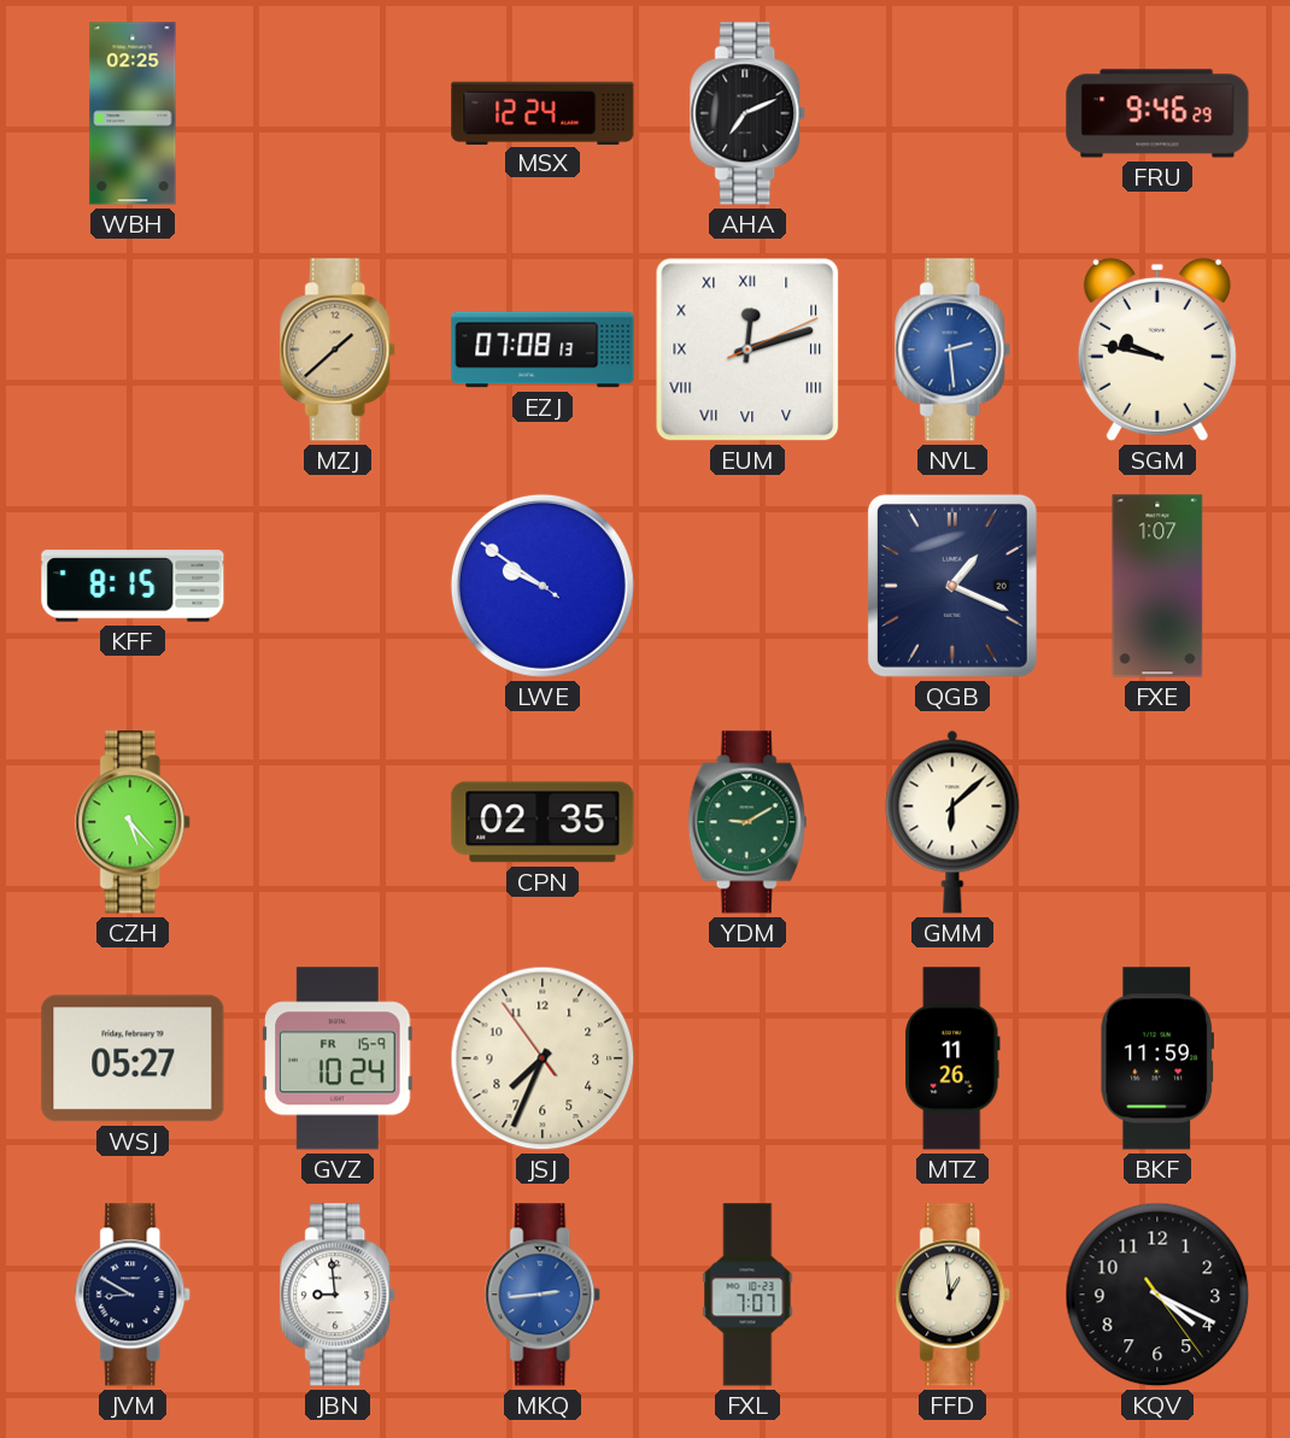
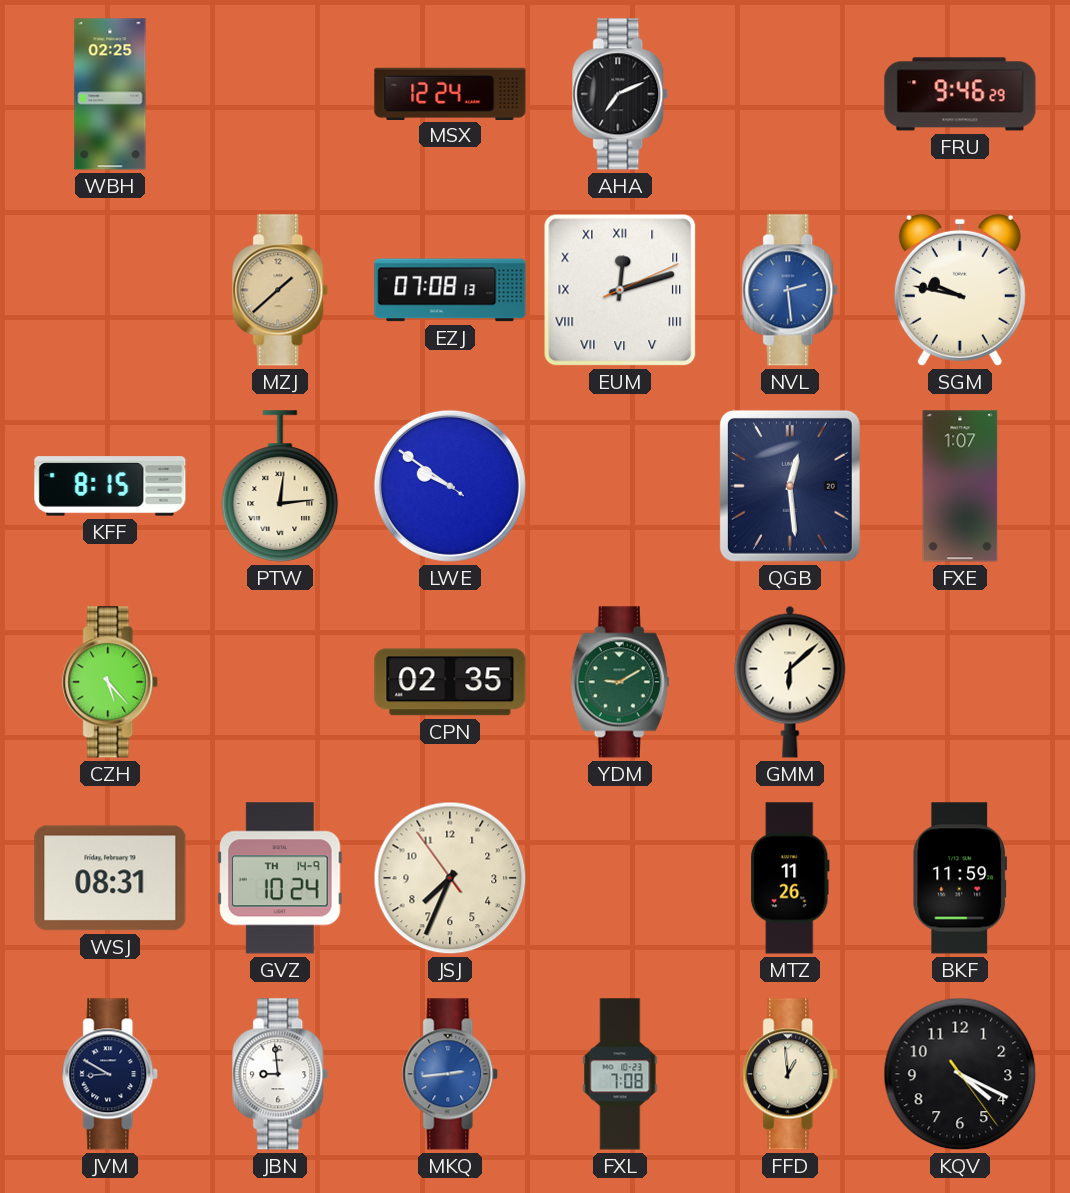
PTW: none -> 12:14
QGB: 1:19 -> 12:29
WSJ: 05:27 -> 08:31
GVZ date: FR 15-9 -> TH 14-9
FXL: 7:07 -> 7:08
